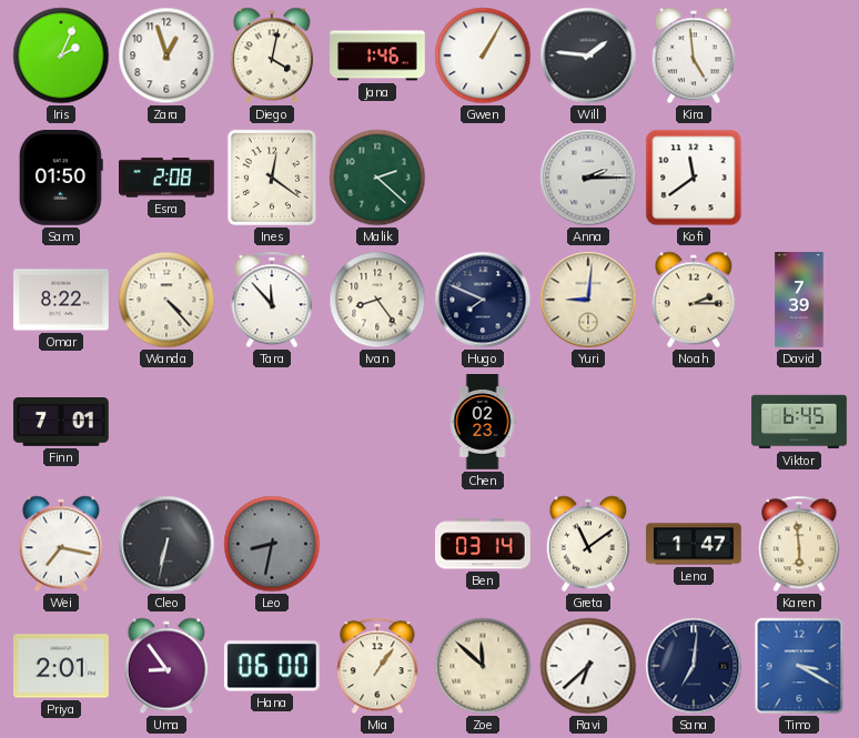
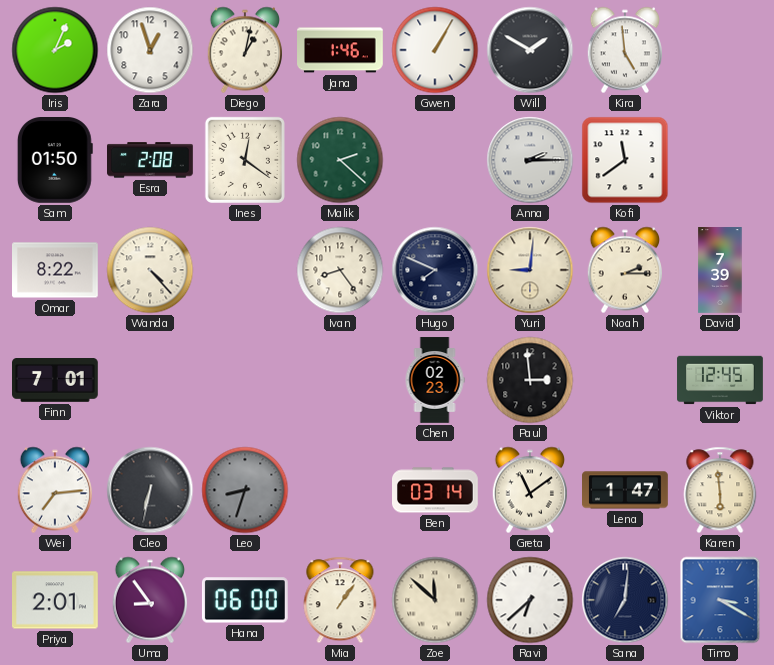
Diego: 4:02 -> 1:02
Will: 1:46 -> 1:50
Tara: 11:53 -> none
Paul: none -> 2:59
Viktor: 6:45 -> 12:45
Wei: 7:17 -> 7:14
Leo: 8:32 -> 8:33
